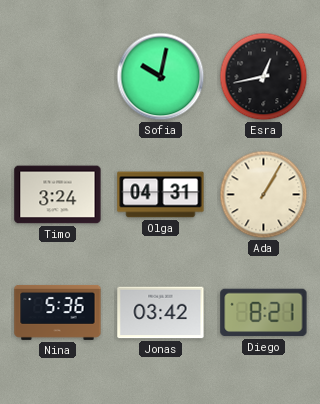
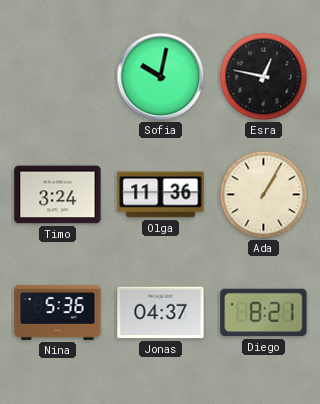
Esra: 12:43 -> 12:47
Olga: 04:31 -> 11:36
Jonas: 03:42 -> 04:37
